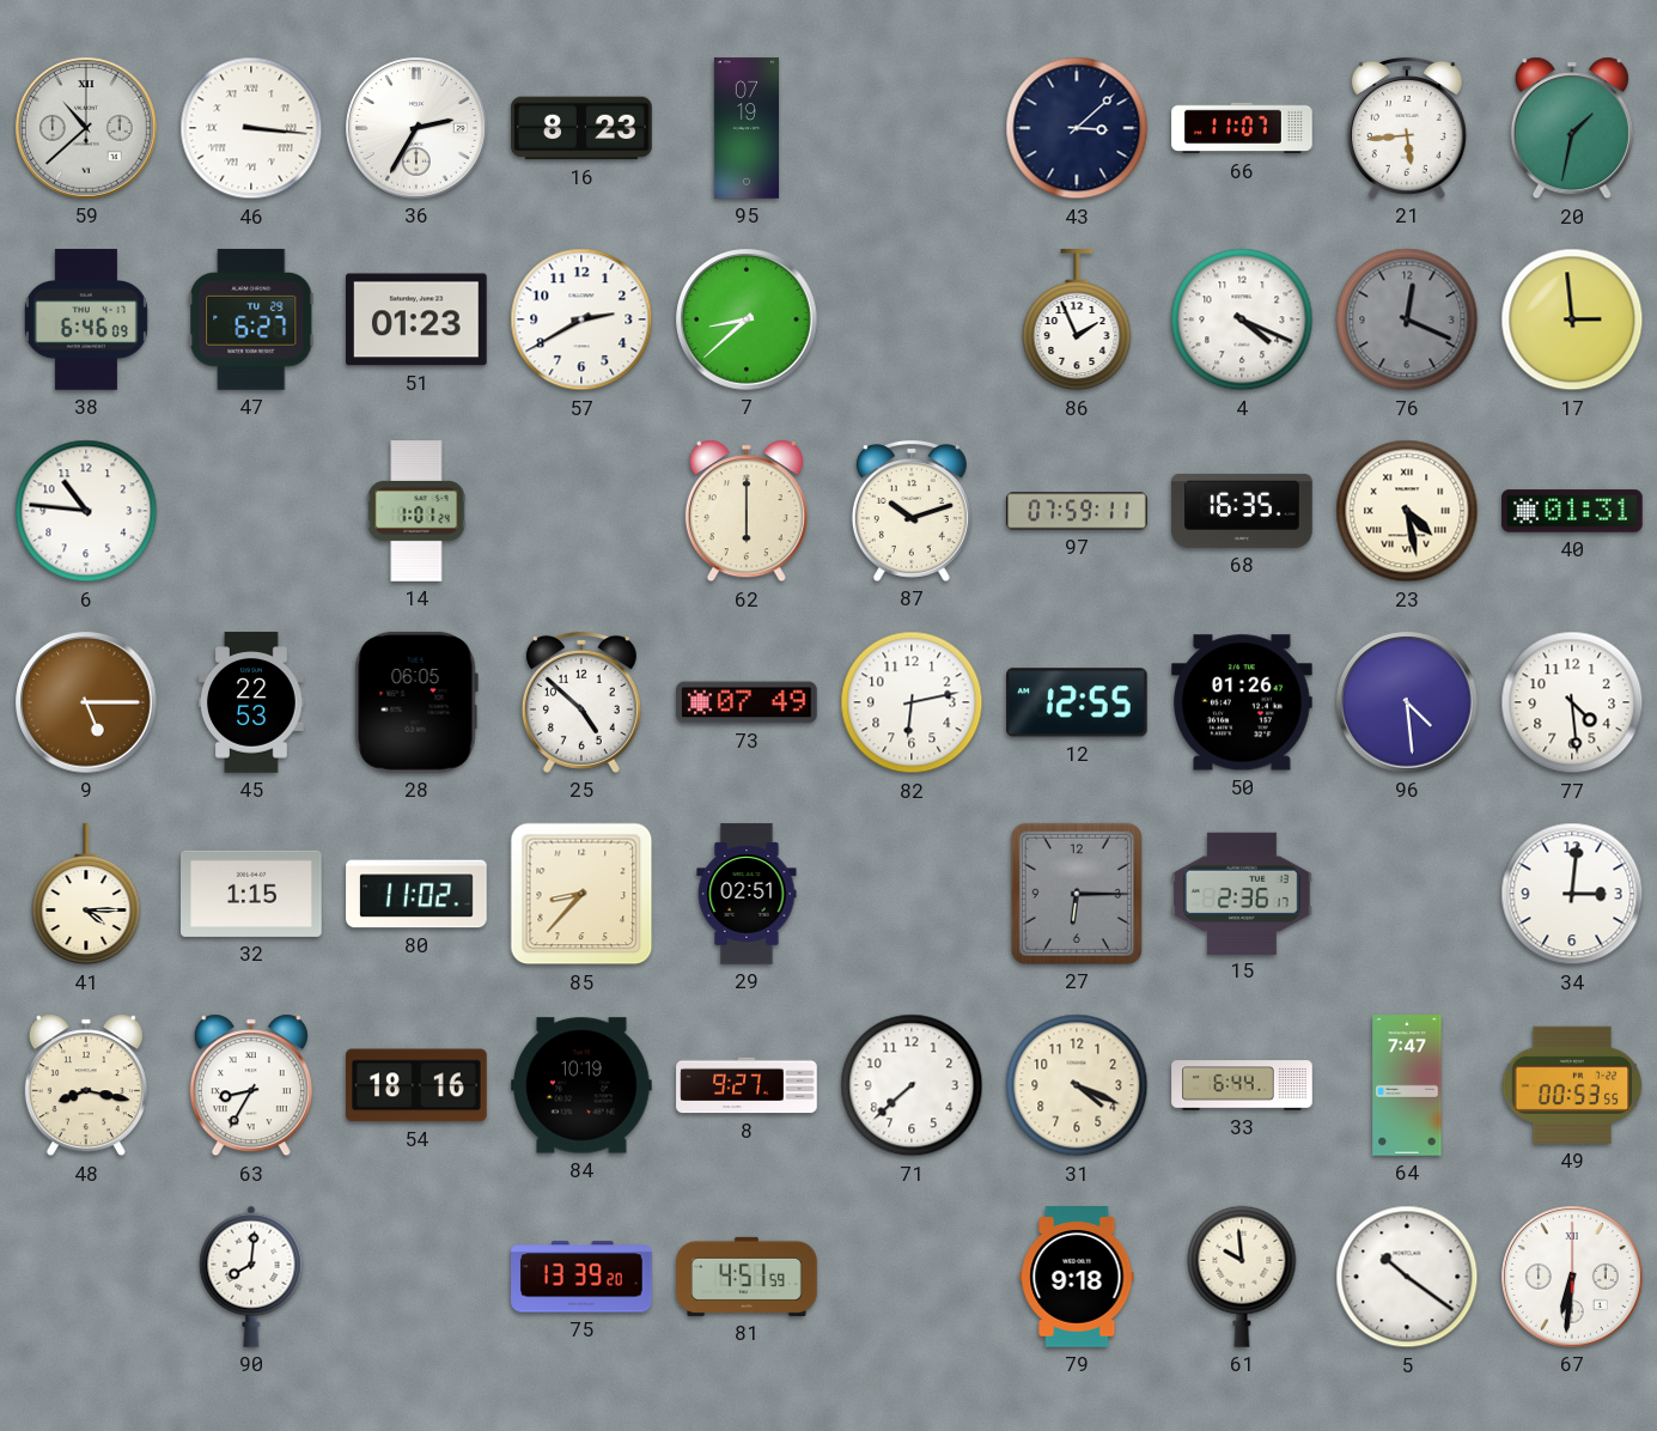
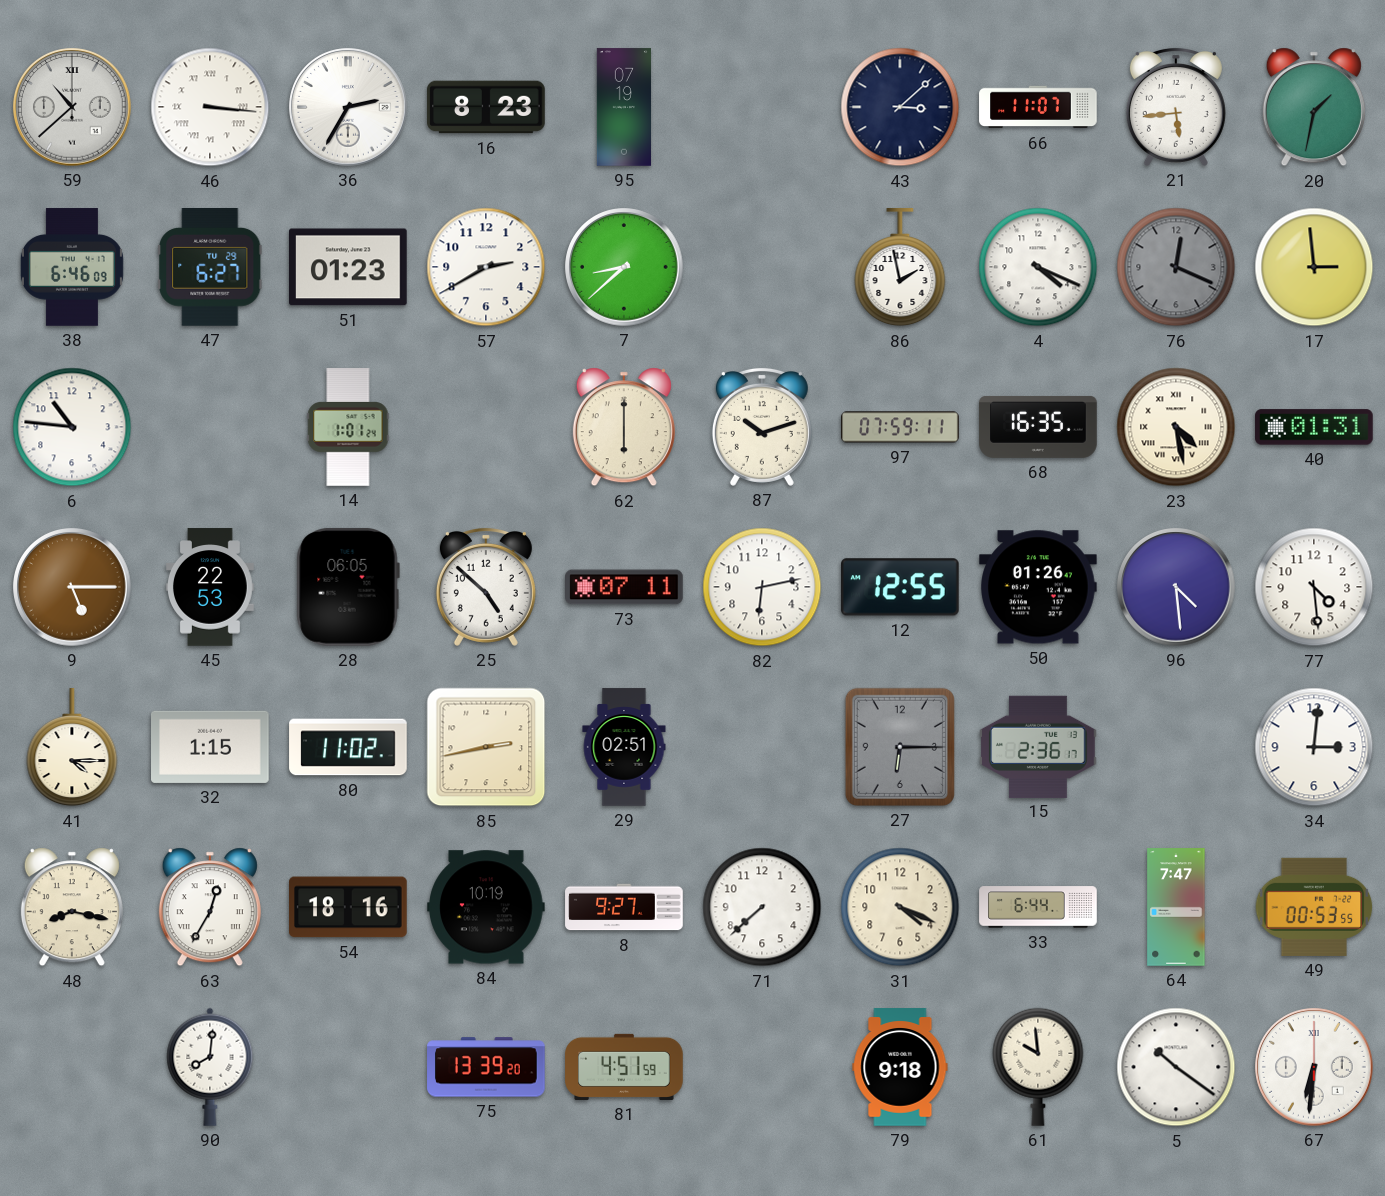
86: 1:56 -> 1:58
73: 07:49 -> 07:11
85: 8:37 -> 2:43
63: 8:35 -> 12:35
